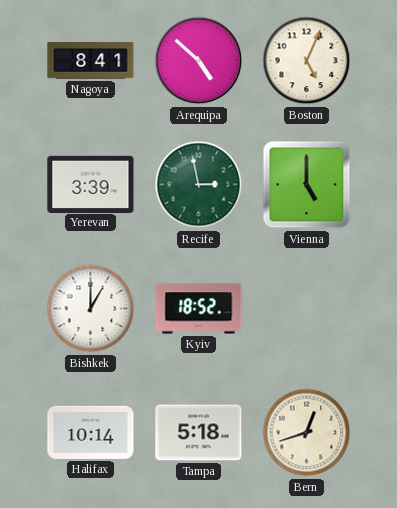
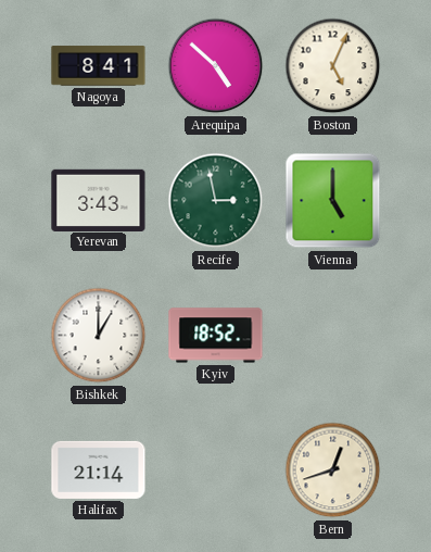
Yerevan: 3:39 -> 3:43
Halifax: 10:14 -> 21:14
Tampa: 5:18 -> none
